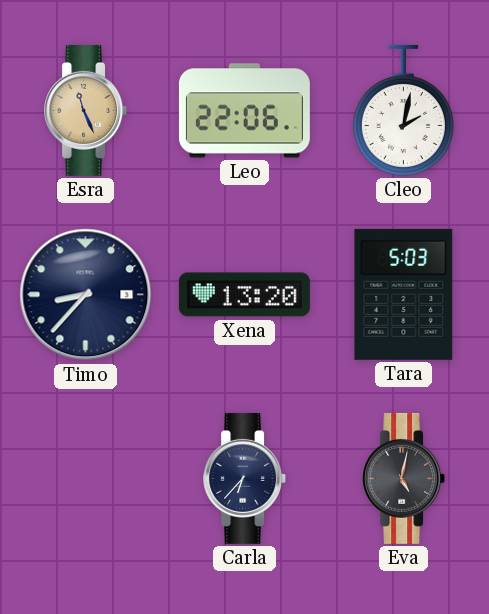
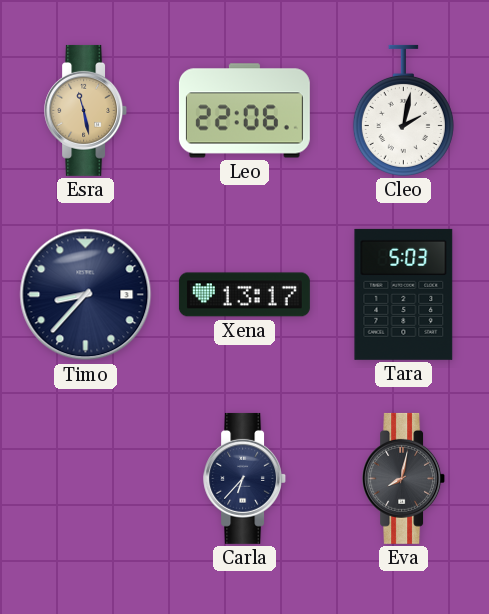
Esra: 11:26 -> 11:28
Xena: 13:20 -> 13:17
Eva: 5:02 -> 8:02
